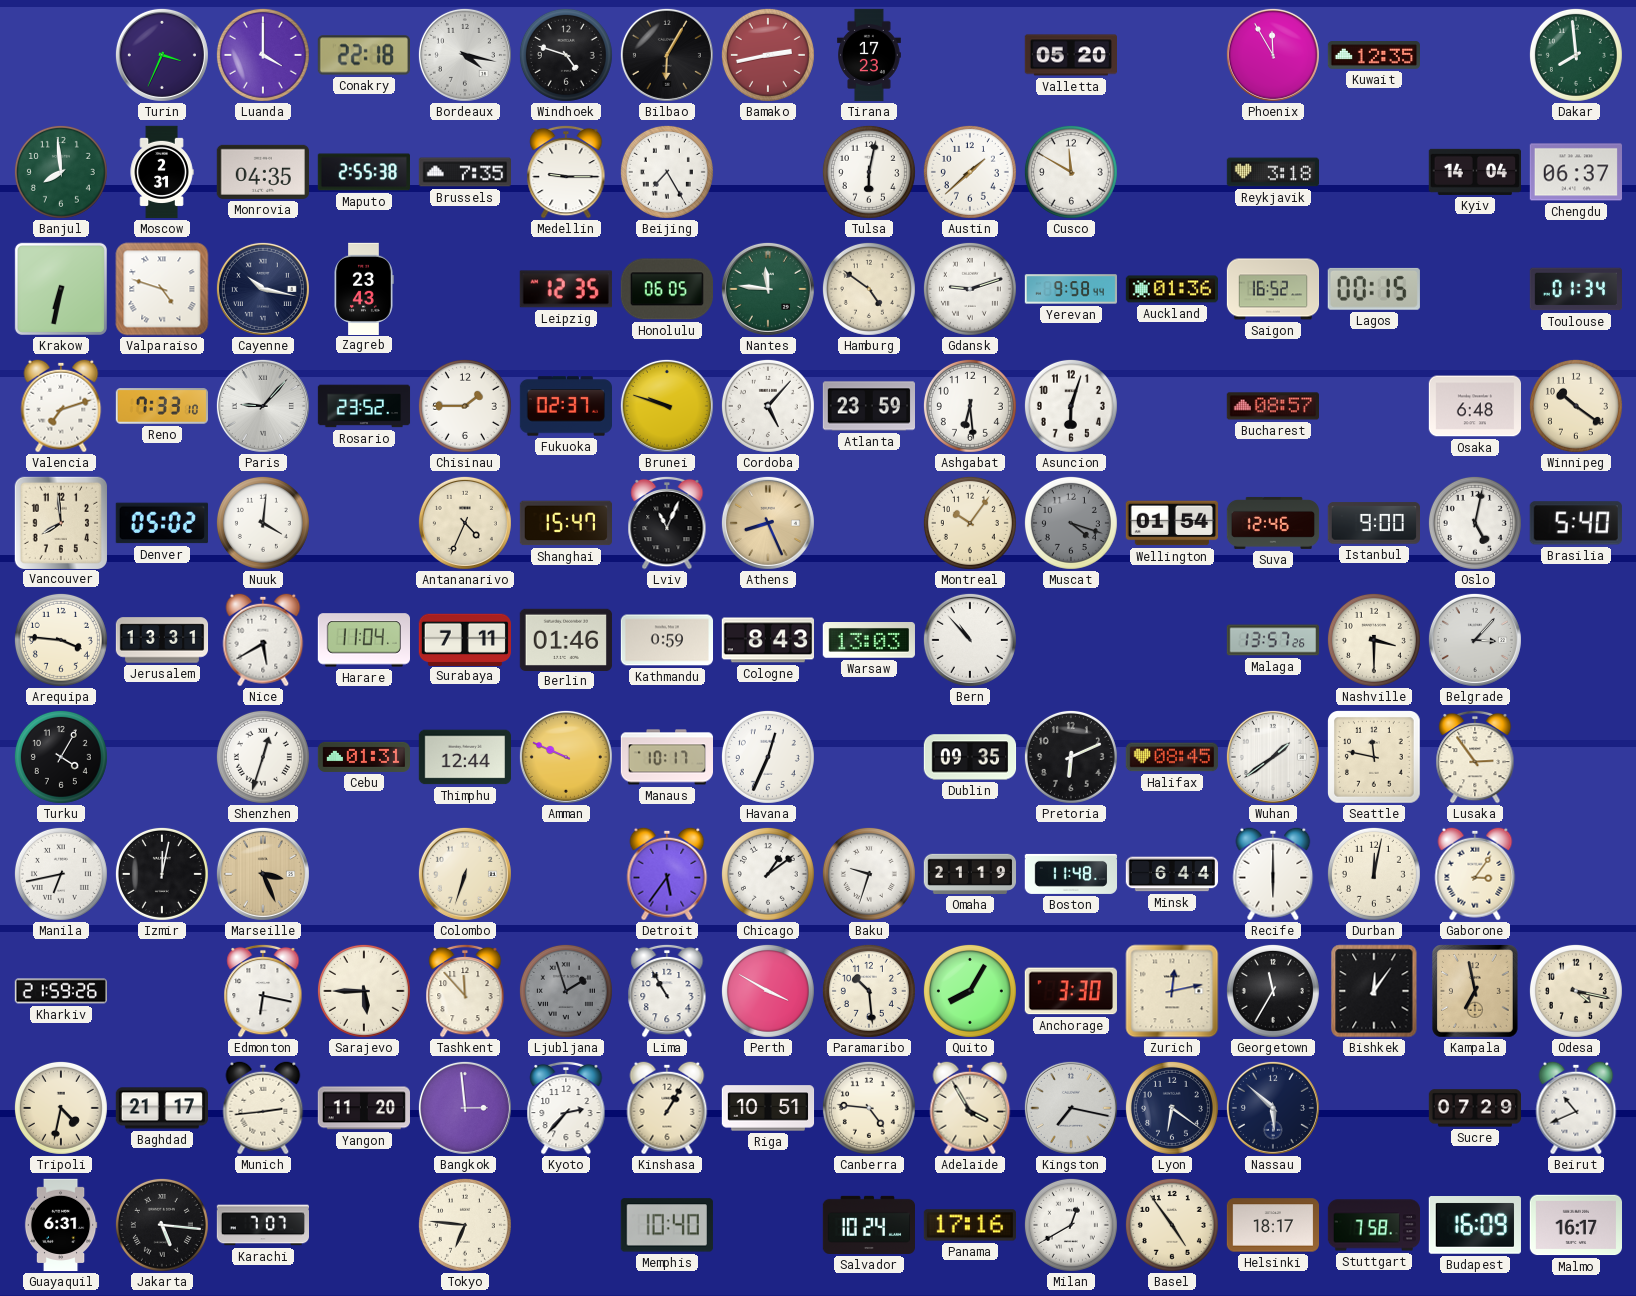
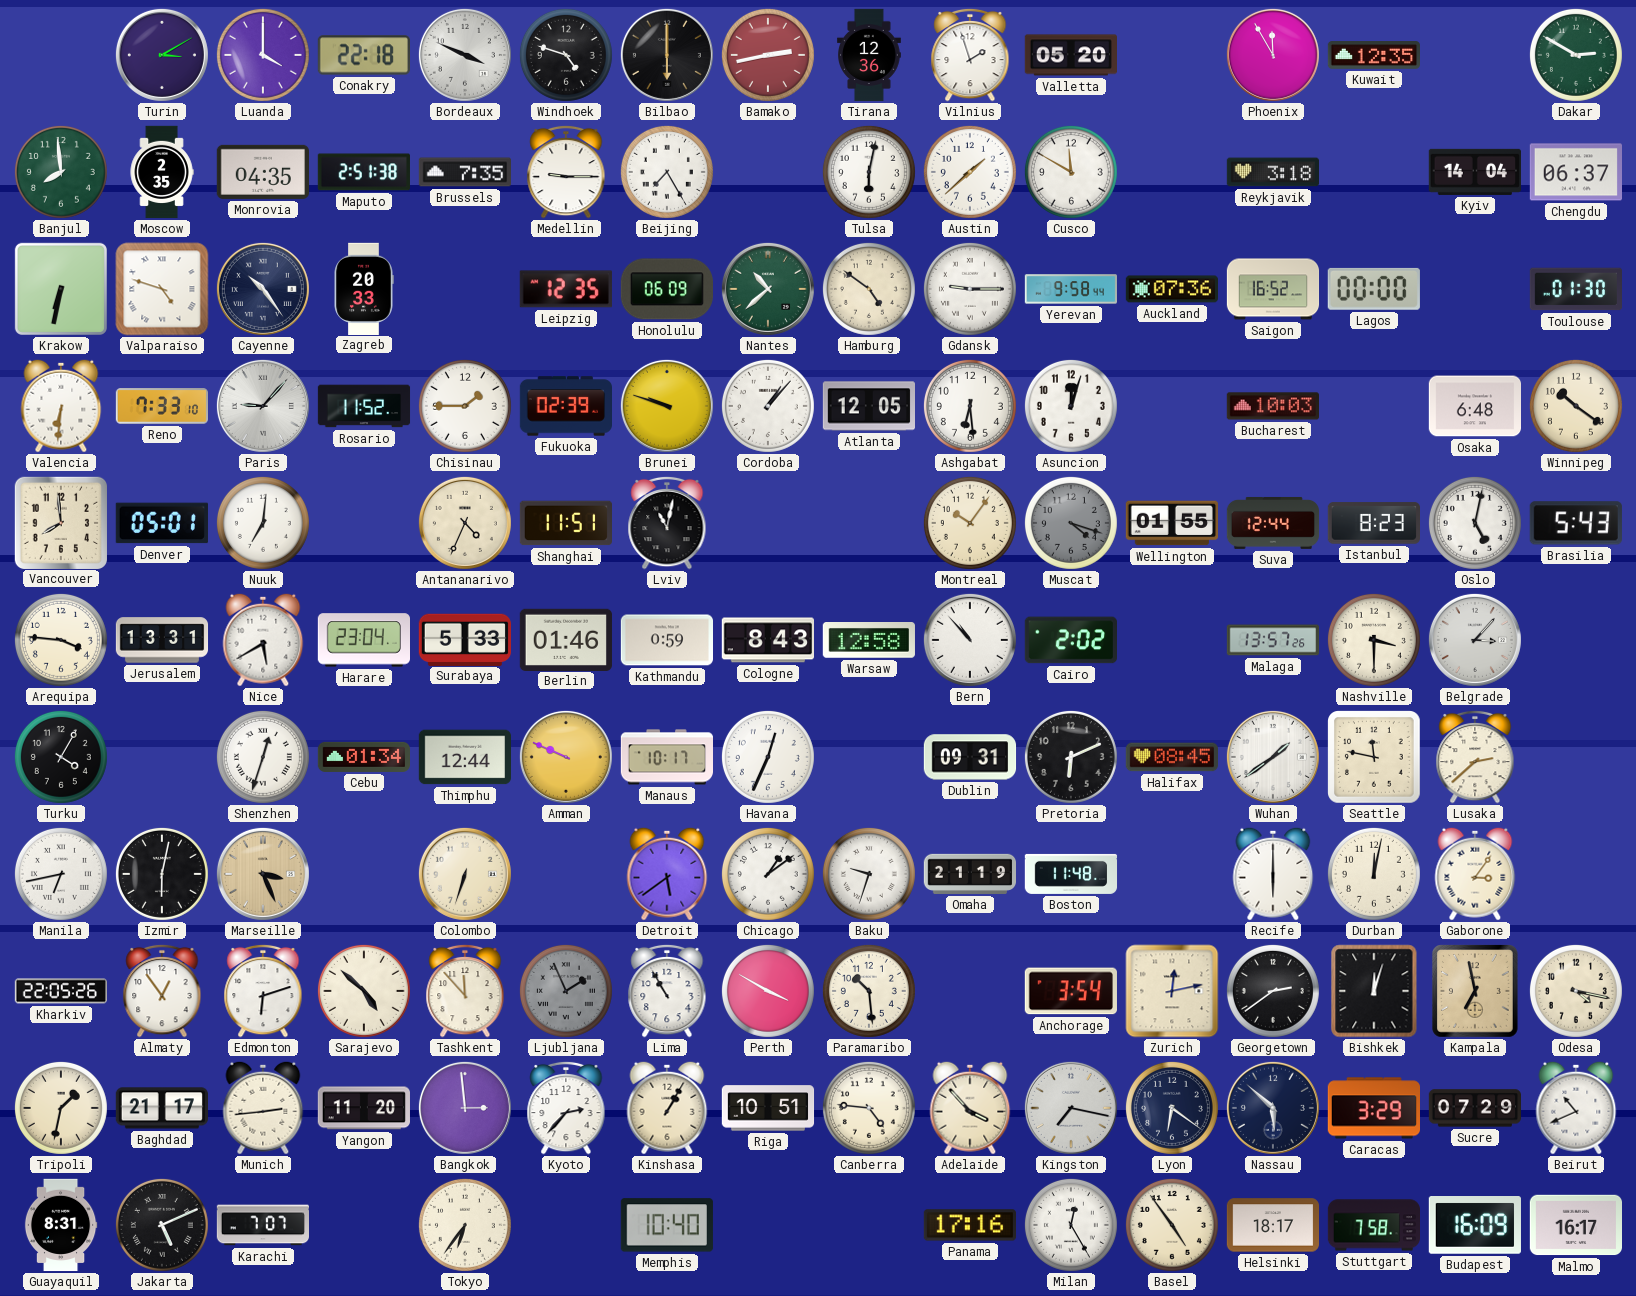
Turin: 3:34 -> 3:10
Bordeaux: 4:17 -> 3:49
Bilbao: 6:05 -> 6:00
Tirana: 17:23 -> 12:36
Vilnius: none -> 1:57
Dakar: 7:59 -> 2:50
Moscow: 2:31 -> 2:35
Maputo: 2:55 -> 2:51
Cayenne: 10:17 -> 10:24
Zagreb: 23:43 -> 20:33
Honolulu: 06:05 -> 06:09
Nantes: 11:46 -> 10:38
Gdansk: 9:12 -> 9:15
Auckland: 01:36 -> 07:36
Lagos: 00:15 -> 00:00
Toulouse: 01:34 -> 01:30
Valencia: 7:12 -> 6:31
Rosario: 23:52 -> 11:52
Fukuoka: 02:37 -> 02:39
Cordoba: 5:07 -> 1:07
Atlanta: 23:59 -> 12:05
Asuncion: 6:03 -> 12:03
Bucharest: 08:57 -> 10:03
Denver: 05:02 -> 05:01
Nuuk: 4:01 -> 7:01
Shanghai: 15:47 -> 11:51
Lviv: 11:04 -> 11:02
Athens: 8:26 -> none
Wellington: 01:54 -> 01:55
Suva: 12:46 -> 12:44
Istanbul: 9:00 -> 8:23
Brasilia: 5:40 -> 5:43
Harare: 11:04 -> 23:04
Surabaya: 7:11 -> 5:33
Warsaw: 13:03 -> 12:58
Cairo: none -> 2:02
Cebu: 01:31 -> 01:34
Dublin: 09:35 -> 09:31
Lusaka: 2:54 -> 2:38
Izmir: 12:02 -> 6:02
Detroit: 5:36 -> 5:39
Minsk: 6:44 -> none
Kharkiv: 21:59 -> 22:05
Almaty: none -> 12:54
Edmonton: 6:17 -> 6:12
Sarajevo: 5:45 -> 4:52
Ljubljana: 1:57 -> 1:56
Quito: 8:05 -> none
Anchorage: 3:30 -> 3:54
Georgetown: 11:35 -> 2:39
Bishkek: 12:06 -> 12:03
Tripoli: 4:32 -> 1:32
Adelaide: 3:55 -> 3:53
Caracas: none -> 3:29
Guayaquil: 6:31 -> 8:31
Jakarta: 5:16 -> 5:11
Tokyo: 6:46 -> 6:36
Salvador: 10:24 -> none
Milan: 12:40 -> 12:25
